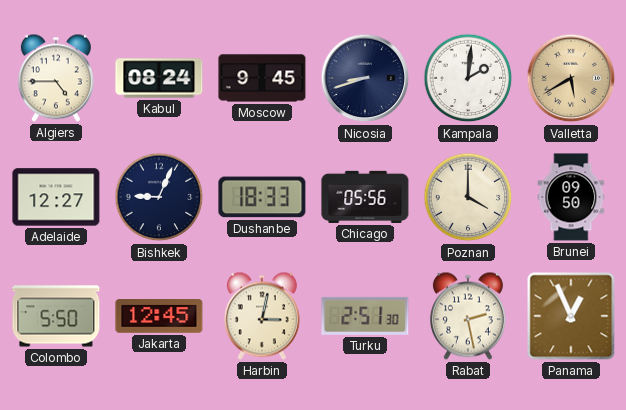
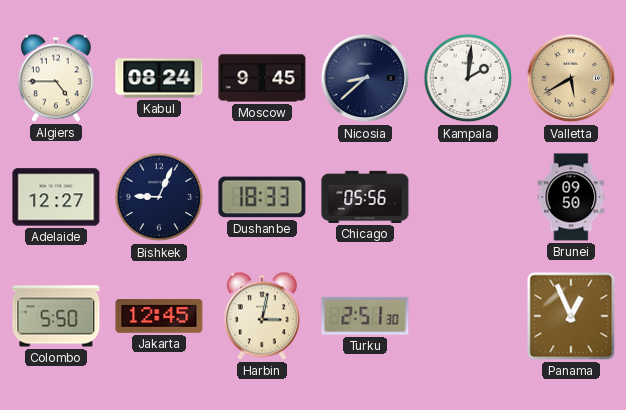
Nicosia: 8:42 -> 8:38
Poznan: 4:00 -> none
Rabat: 2:28 -> none
